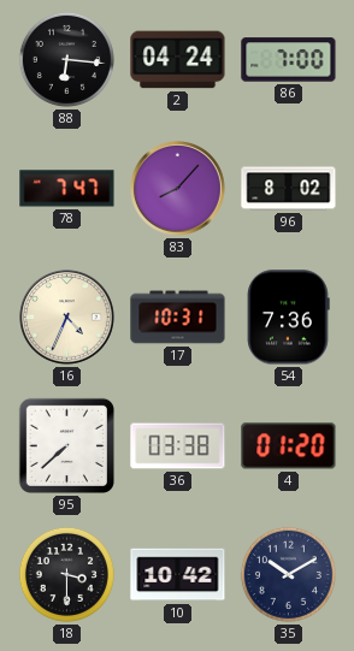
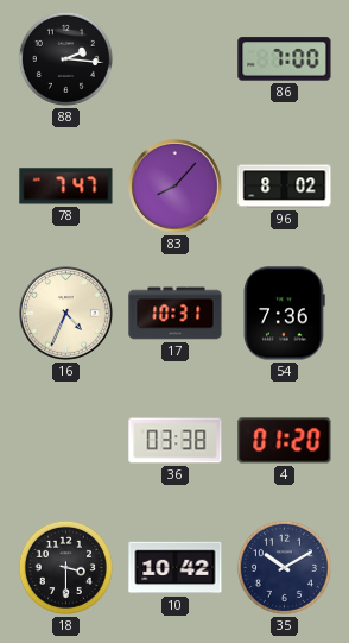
88: 6:16 -> 2:16
2: 04:24 -> none
95: 7:38 -> none
